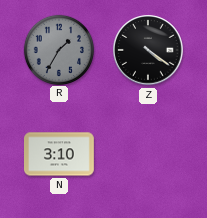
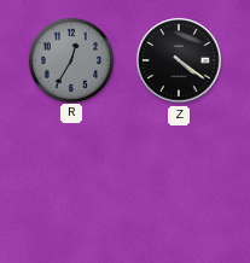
R: 1:35 -> 12:35
N: 3:10 -> none
